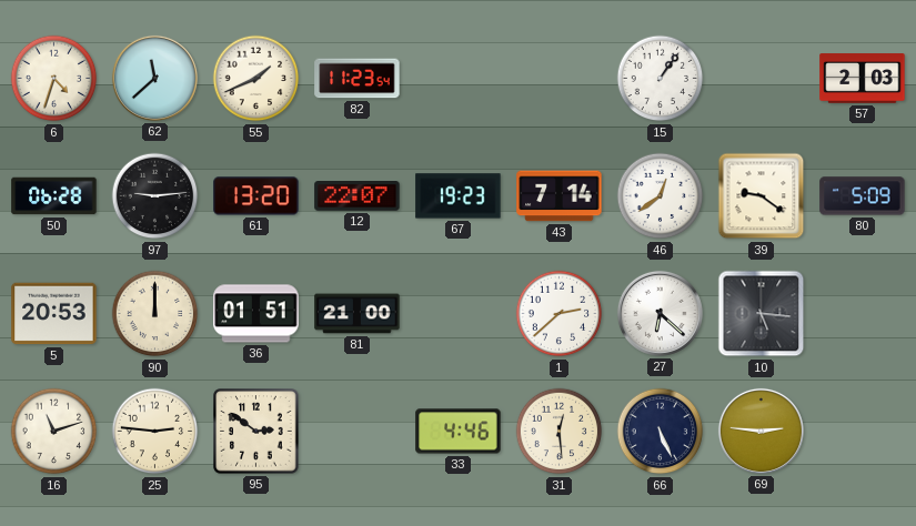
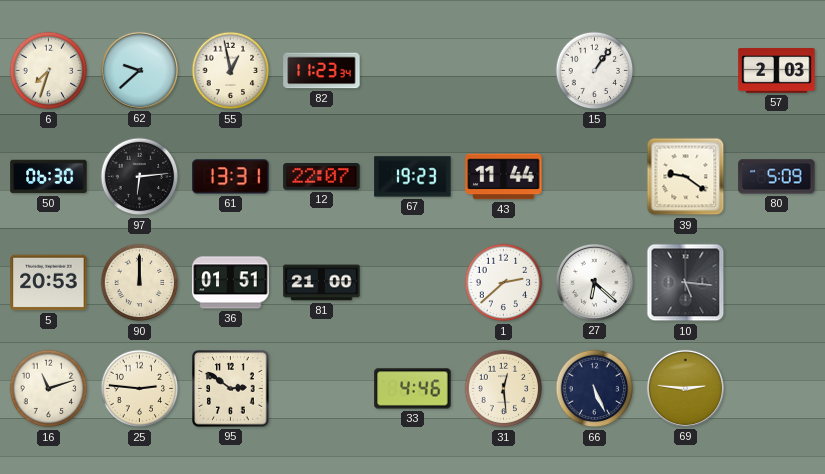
6: 4:33 -> 7:33
62: 11:38 -> 9:38
55: 1:41 -> 12:58
82: 11:23:54 -> 11:23:34
50: 06:28 -> 06:30
97: 9:14 -> 6:14
61: 13:20 -> 13:31
43: 7:14 -> 11:44
46: 12:39 -> none
